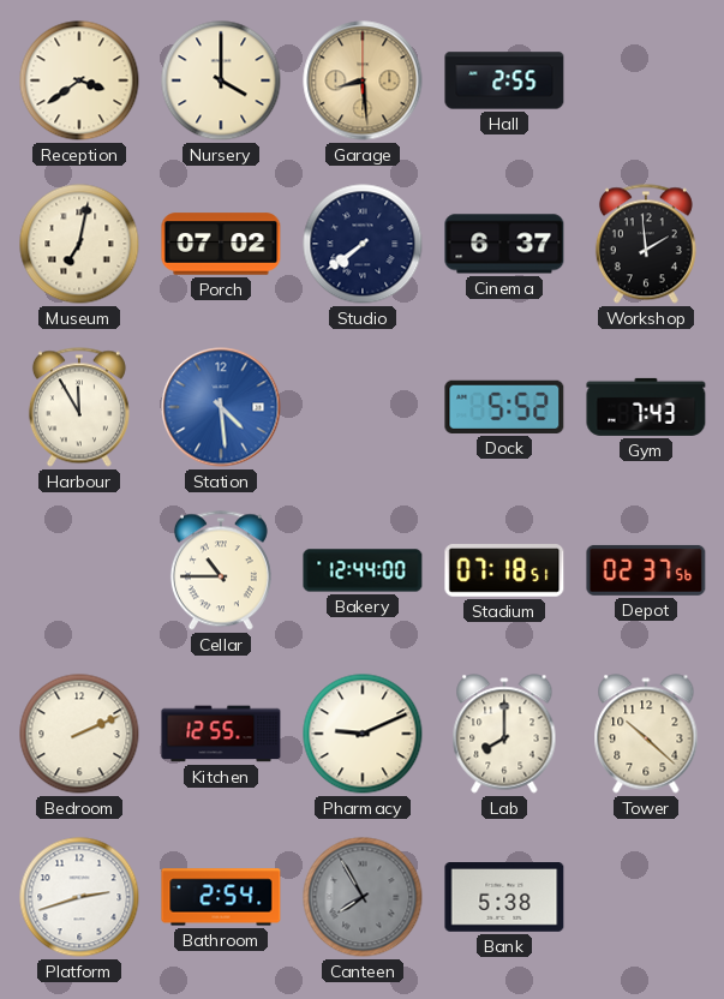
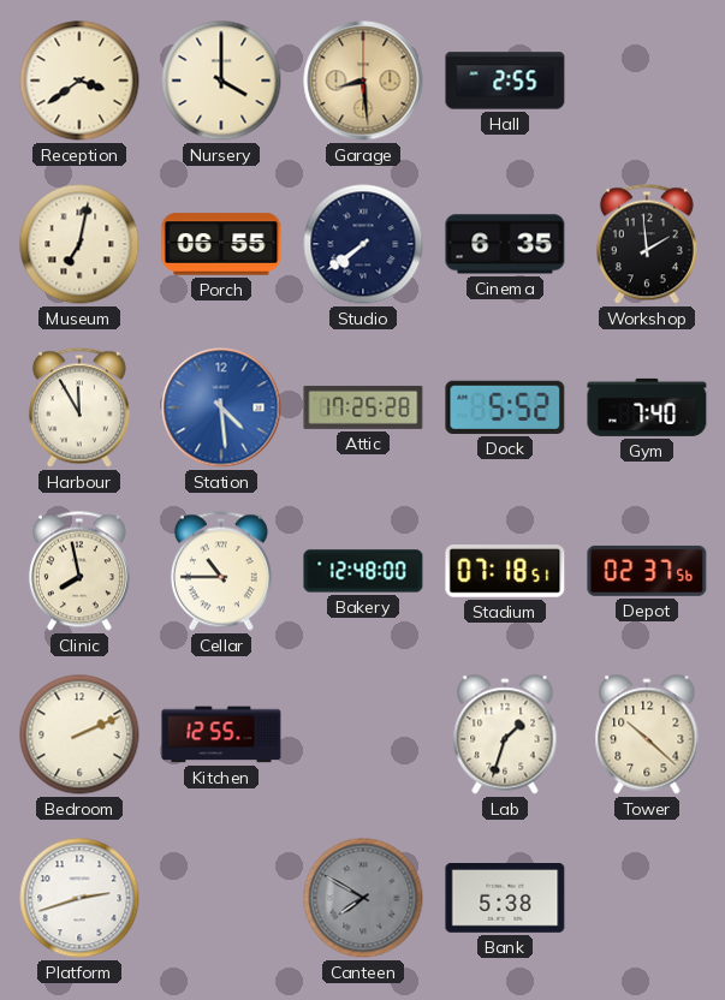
Porch: 07:02 -> 06:55
Cinema: 6:37 -> 6:35
Attic: none -> 17:25
Gym: 7:43 -> 7:40
Clinic: none -> 7:58
Bakery: 12:44 -> 12:48
Pharmacy: 9:11 -> none
Lab: 8:00 -> 1:33
Bathroom: 2:54 -> none
Canteen: 7:55 -> 7:50
